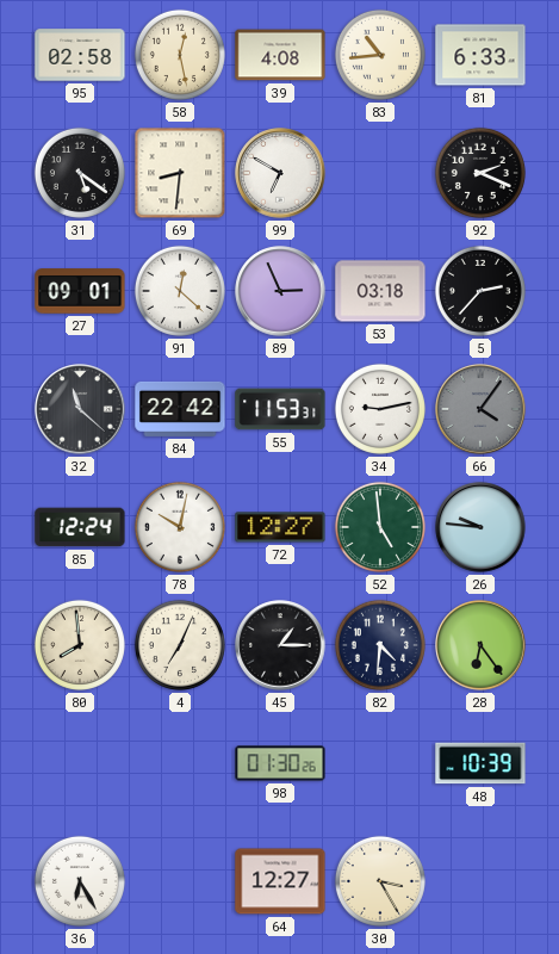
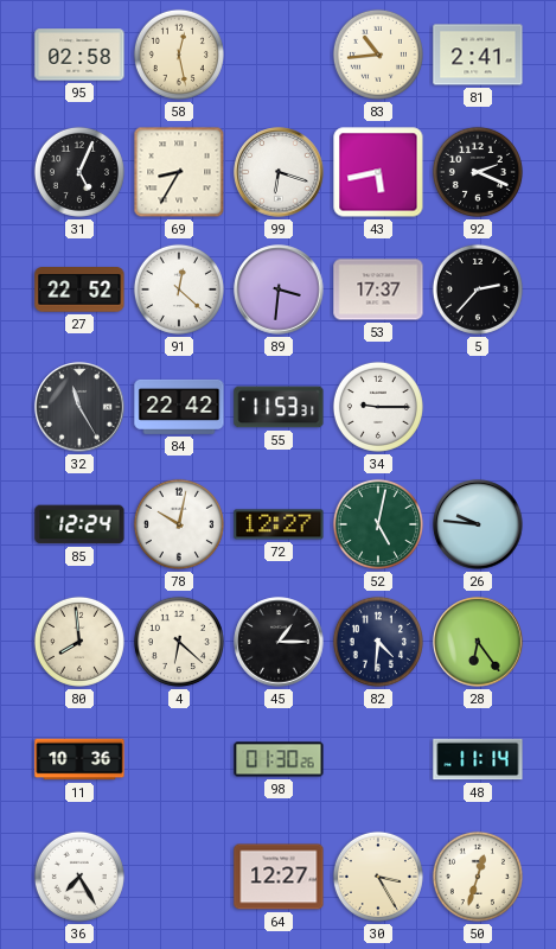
39: 4:08 -> none
81: 6:33 -> 2:41
31: 5:21 -> 5:04
69: 8:31 -> 8:35
99: 6:50 -> 6:18
43: none -> 5:43
27: 09:01 -> 22:52
89: 2:56 -> 3:31
53: 03:18 -> 17:37
32: 11:22 -> 11:25
34: 9:13 -> 9:15
66: 4:06 -> none
52: 4:59 -> 5:02
4: 7:04 -> 6:22
11: none -> 10:36
48: 10:39 -> 11:14
36: 6:25 -> 7:25
50: none -> 12:33
